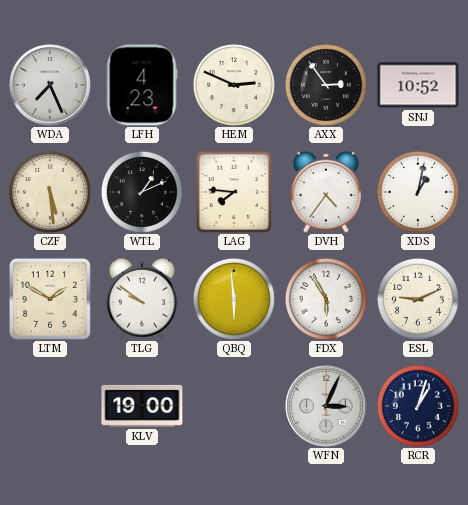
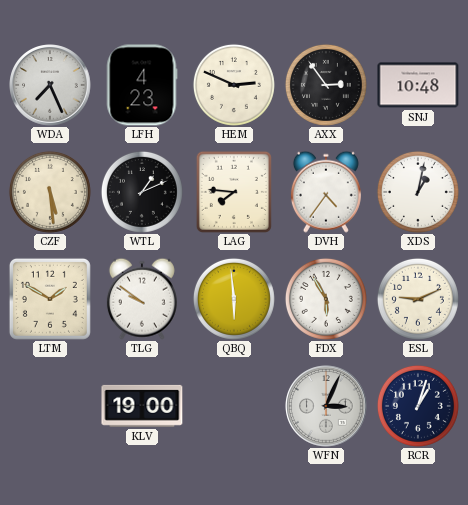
SNJ: 10:52 -> 10:48
